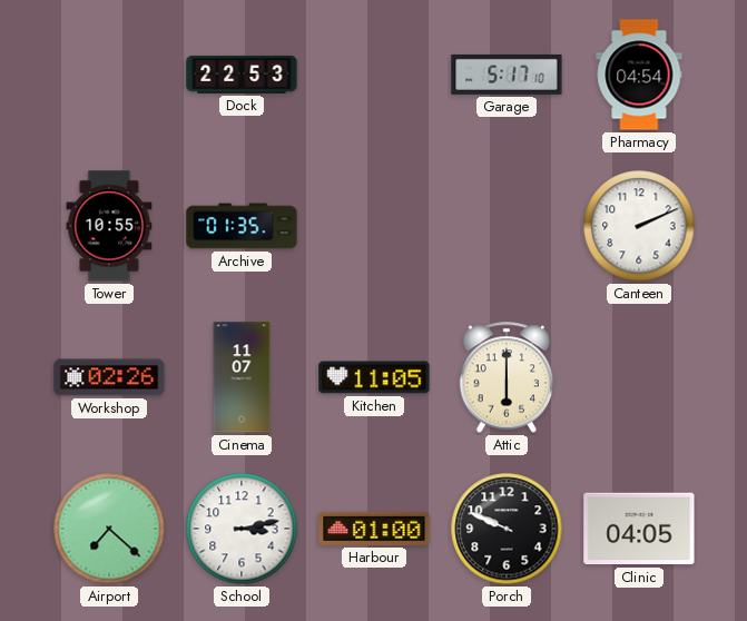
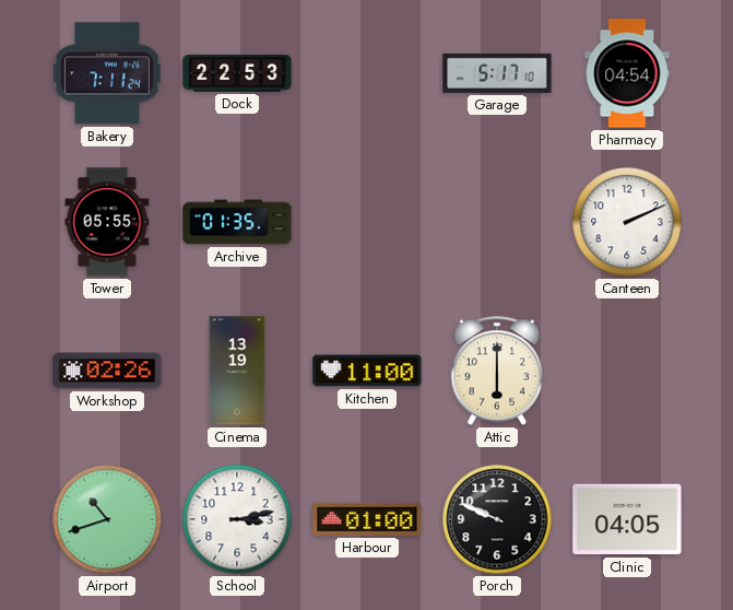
Bakery: none -> 7:11
Tower: 10:55 -> 05:55
Cinema: 11:07 -> 13:19
Kitchen: 11:05 -> 11:00
Airport: 7:22 -> 10:42
